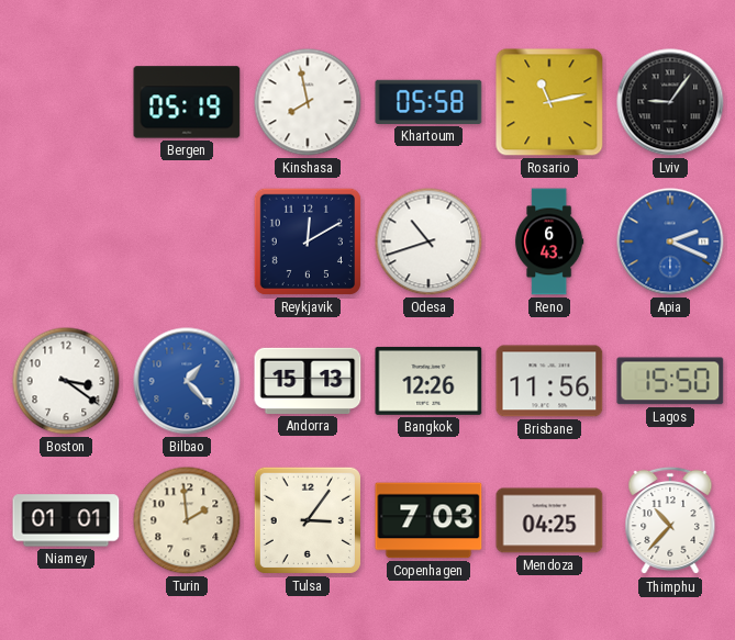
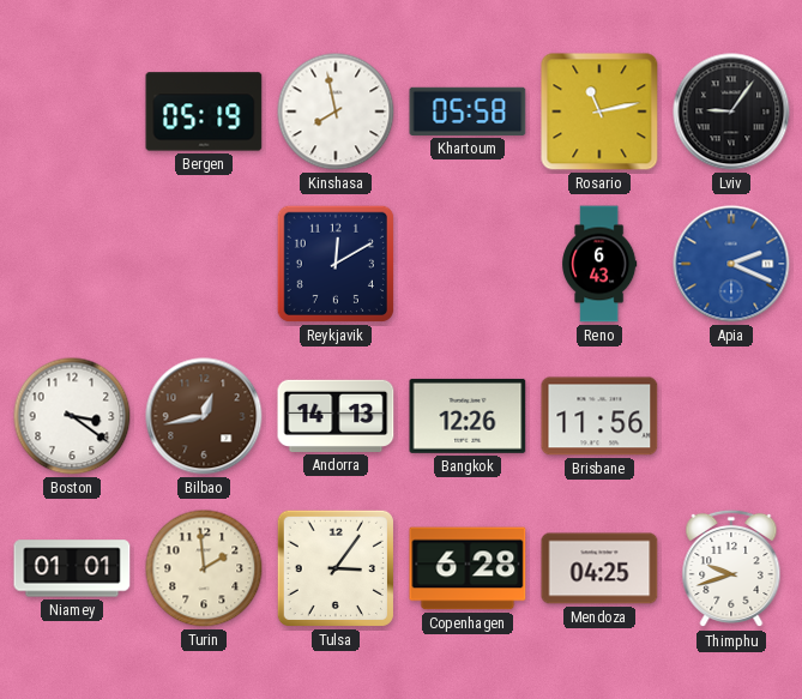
Odesa: 10:42 -> none
Bilbao: 1:23 -> 12:43
Bilbao dial: blue -> brown
Andorra: 15:13 -> 14:13
Lagos: 15:50 -> none
Copenhagen: 7:03 -> 6:28
Thimphu: 10:37 -> 9:42
